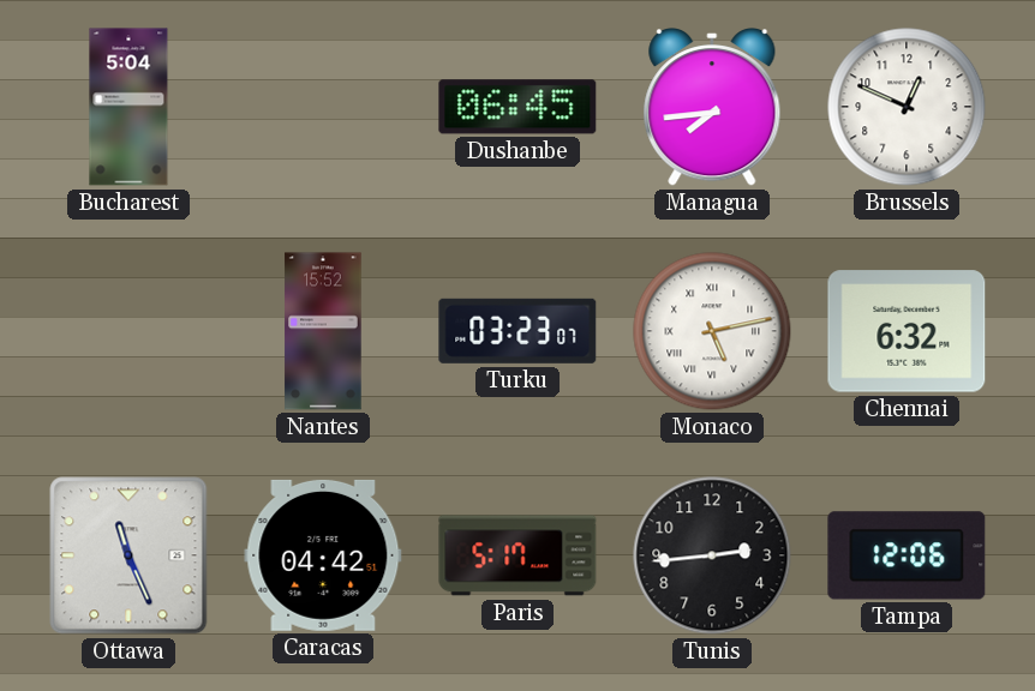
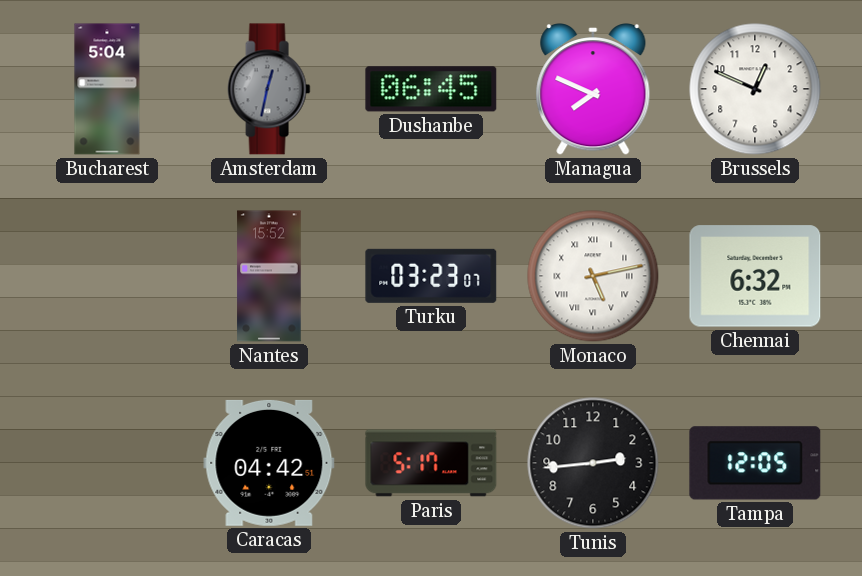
Amsterdam: none -> 12:32
Managua: 7:44 -> 7:49
Ottawa: 11:26 -> none
Tampa: 12:06 -> 12:05
